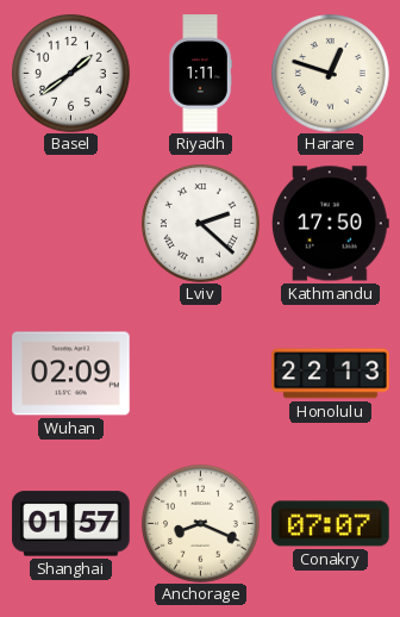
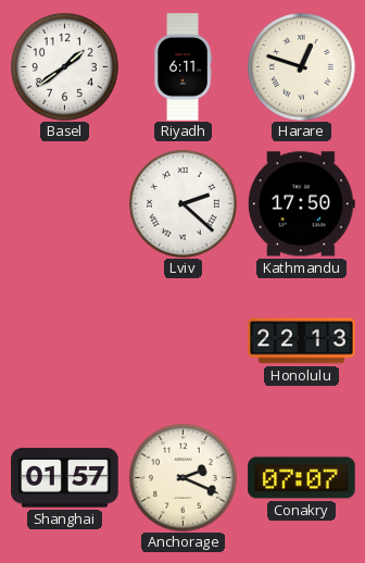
Riyadh: 1:11 -> 6:11
Wuhan: 02:09 -> none
Anchorage: 8:19 -> 2:19
